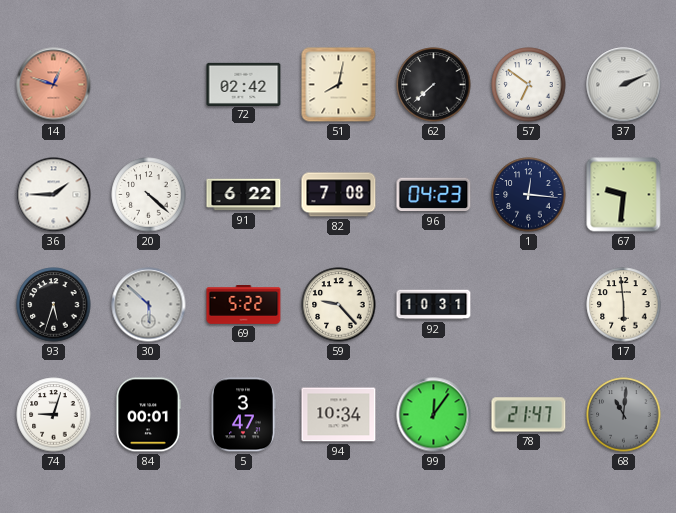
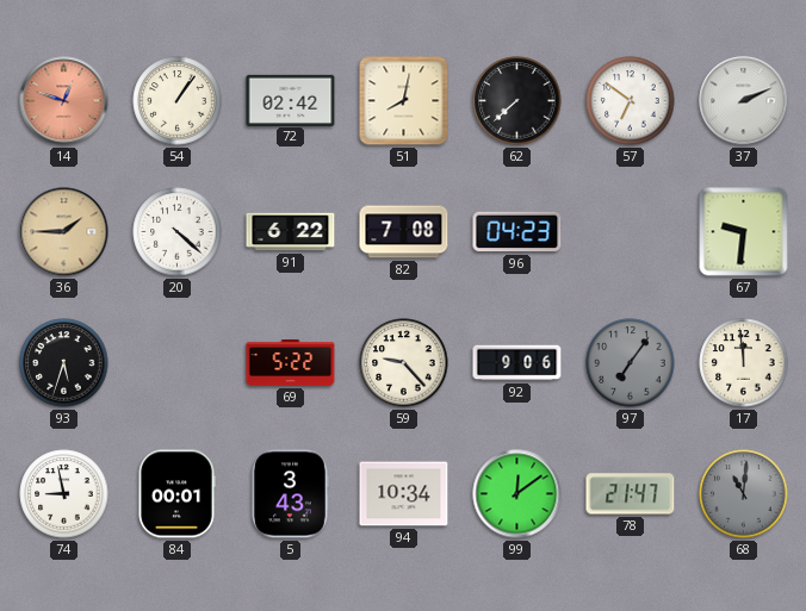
54: none -> 1:06
36 dial: white -> champagne
1: 12:16 -> none
30: 5:52 -> none
92: 10:31 -> 9:06
97: none -> 7:06
17: 5:59 -> 11:59
74: 9:03 -> 8:58
5: 3:47 -> 3:43
99: 12:06 -> 12:09
